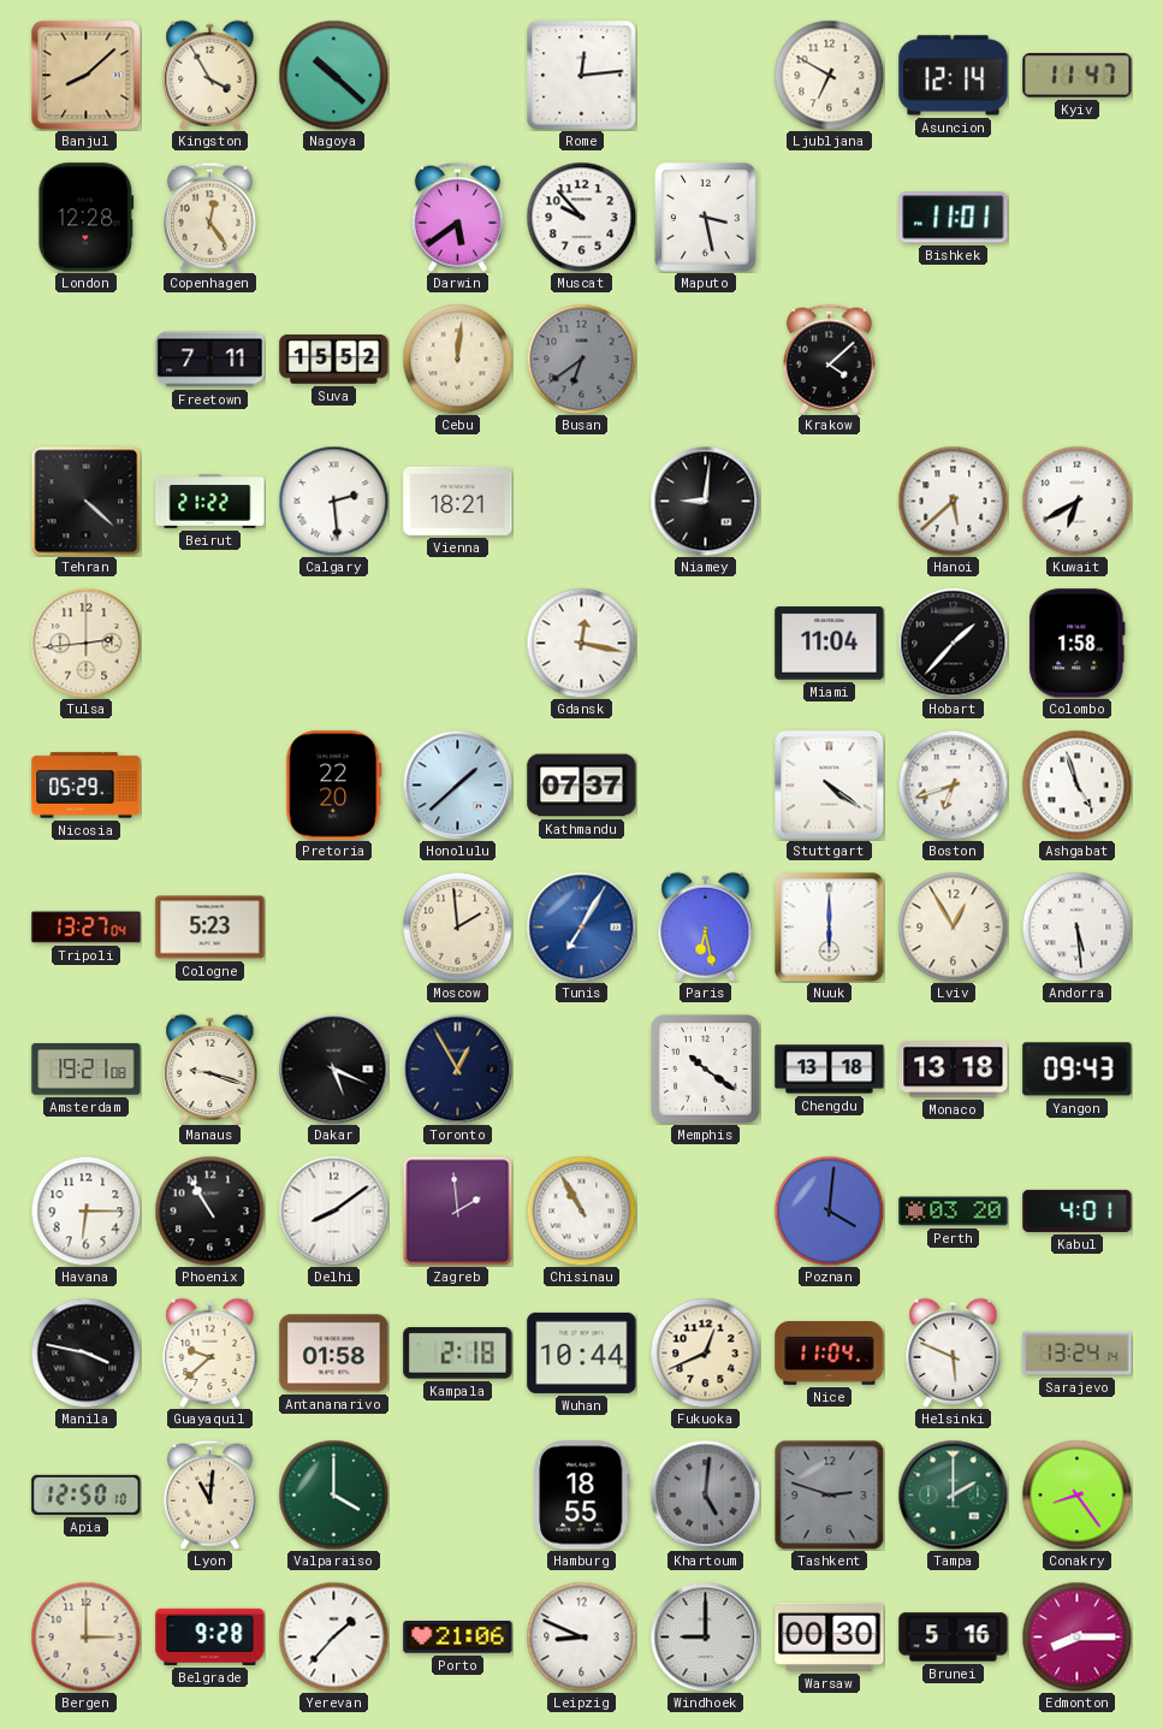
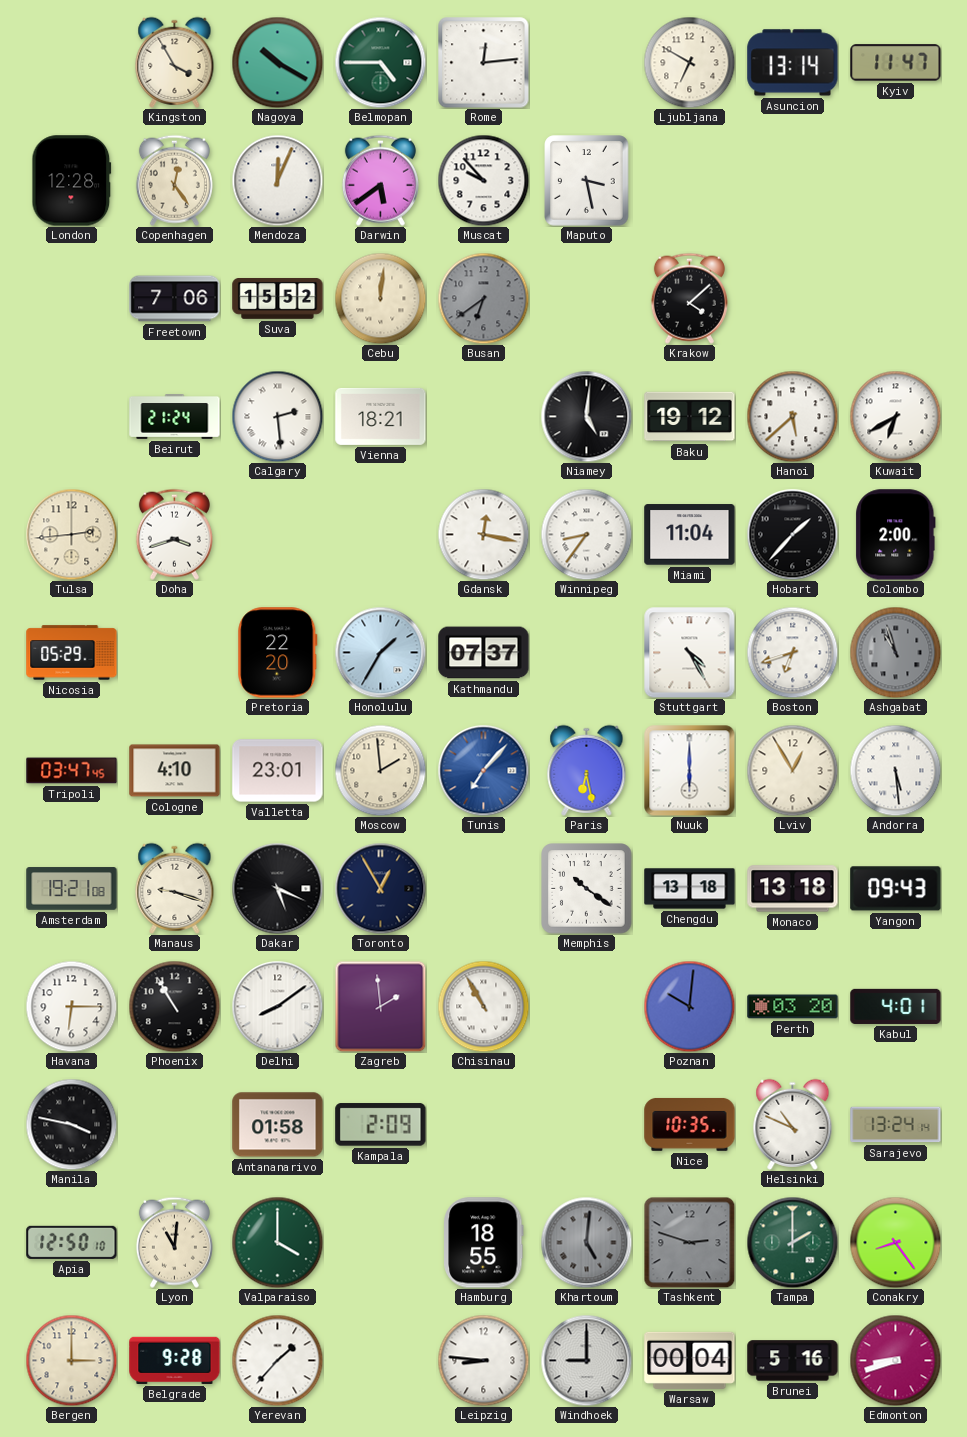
Banjul: 8:08 -> none
Nagoya: 10:22 -> 10:20
Belmopan: none -> 4:45
Asuncion: 12:14 -> 13:14
Mendoza: none -> 12:04
Bishkek: 11:01 -> none
Freetown: 7:11 -> 7:06
Tehran: 4:22 -> none
Beirut: 21:22 -> 21:24
Niamey: 9:01 -> 5:01
Baku: none -> 19:12
Doha: none -> 3:42
Winnipeg: none -> 8:36
Colombo: 1:58 -> 2:00
Honolulu: 1:38 -> 1:35
Stuttgart: 4:21 -> 4:25
Ashgabat: 4:57 -> 10:57
Ashgabat dial: white -> grey
Tripoli: 13:27 -> 03:47
Cologne: 5:23 -> 4:10
Valletta: none -> 23:01
Tunis: 7:05 -> 7:07
Poznan: 4:01 -> 10:01
Guayaquil: 9:38 -> none
Kampala: 2:18 -> 2:09
Wuhan: 10:44 -> none
Fukuoka: 12:41 -> none
Nice: 11:04 -> 10:35
Helsinki: 5:49 -> 10:49
Porto: 21:06 -> none
Leipzig: 8:49 -> 8:46
Warsaw: 00:30 -> 00:04
Edmonton: 8:15 -> 8:42
